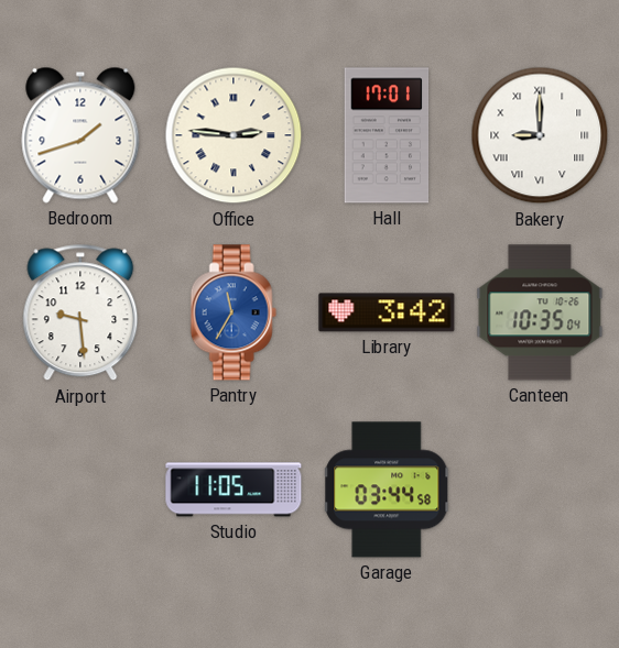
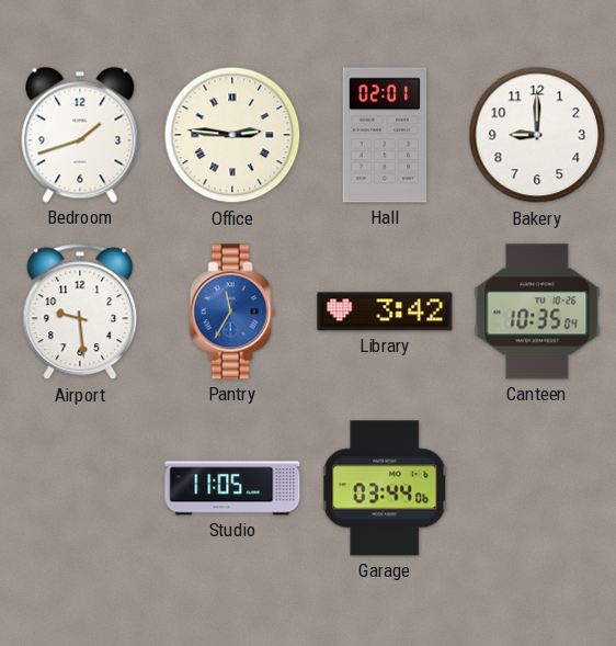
Hall: 17:01 -> 02:01
Bakery numerals: Roman -> Arabic
Garage: 03:44:58 -> 03:44:06
